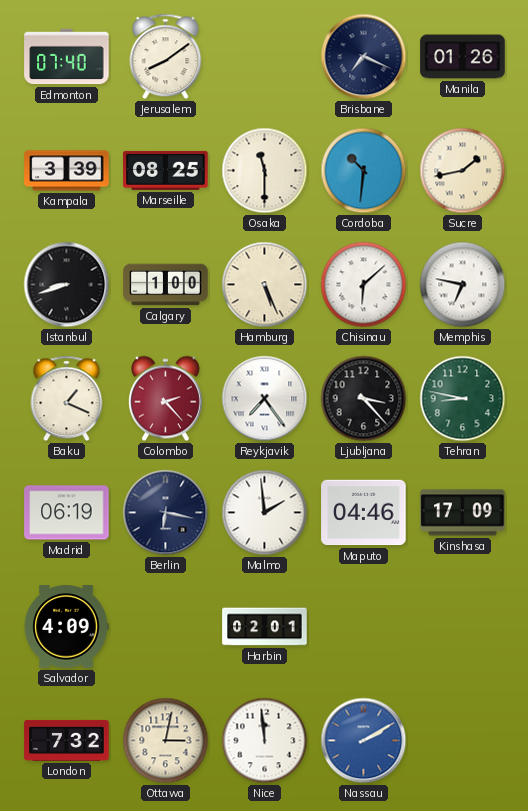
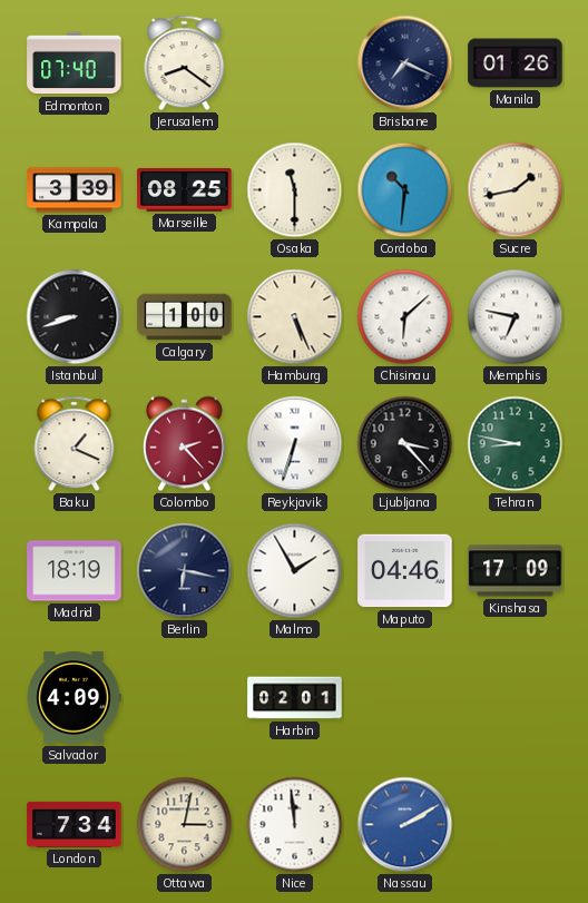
Jerusalem: 8:09 -> 8:21
Reykjavik: 7:24 -> 6:33
Madrid: 06:19 -> 18:19
Malmo: 1:59 -> 1:55
London: 7:32 -> 7:34
